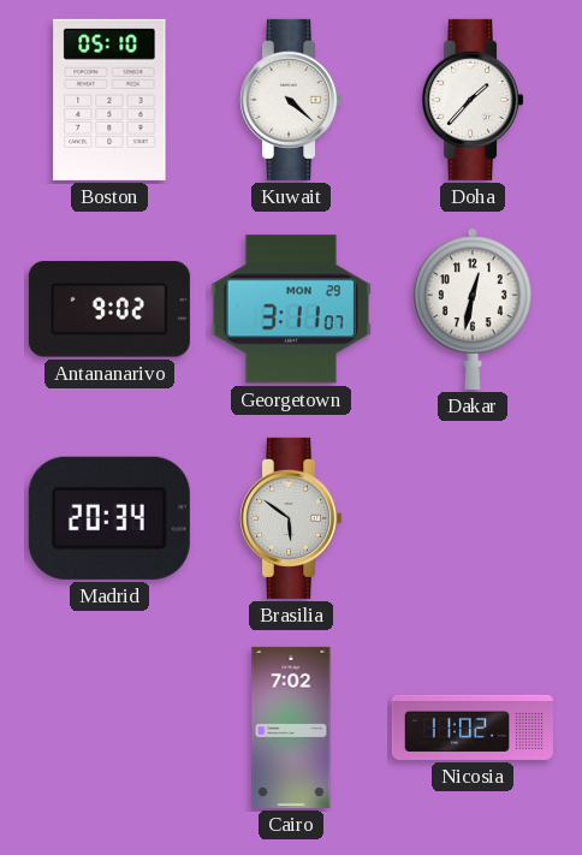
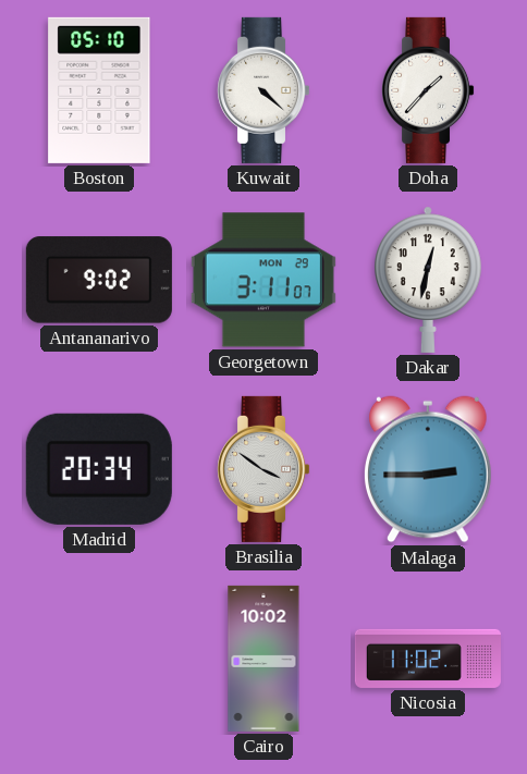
Brasilia: 5:51 -> 3:51
Malaga: none -> 2:45
Cairo: 7:02 -> 10:02
